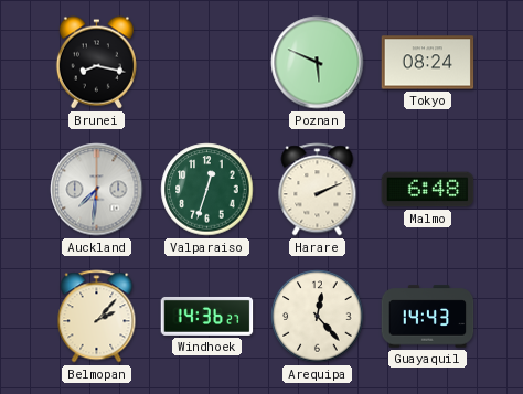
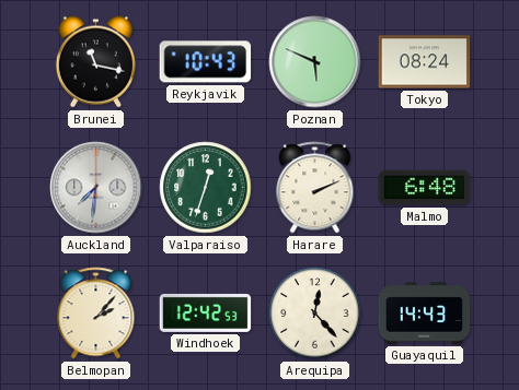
Brunei: 8:17 -> 11:17
Reykjavik: none -> 10:43
Windhoek: 14:36 -> 12:42
